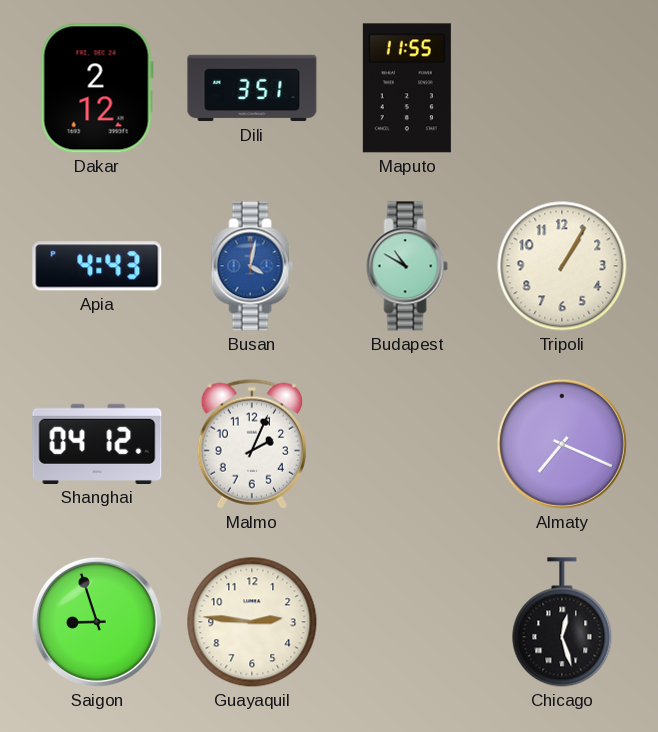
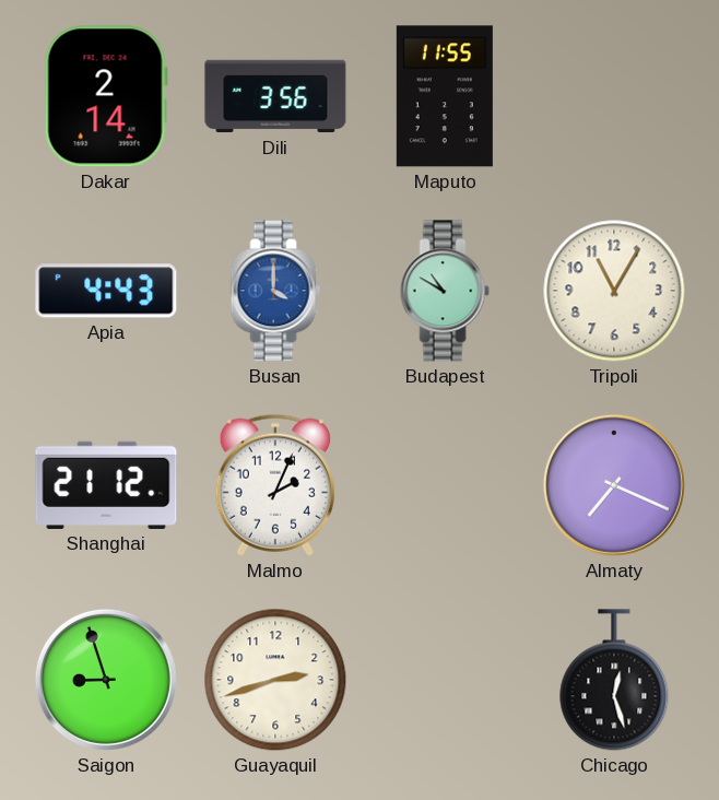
Dakar: 2:12 -> 2:14
Dili: 3:51 -> 3:56
Busan: 4:02 -> 4:00
Tripoli: 1:05 -> 11:05
Shanghai: 04:12 -> 21:12
Guayaquil: 2:46 -> 2:42
